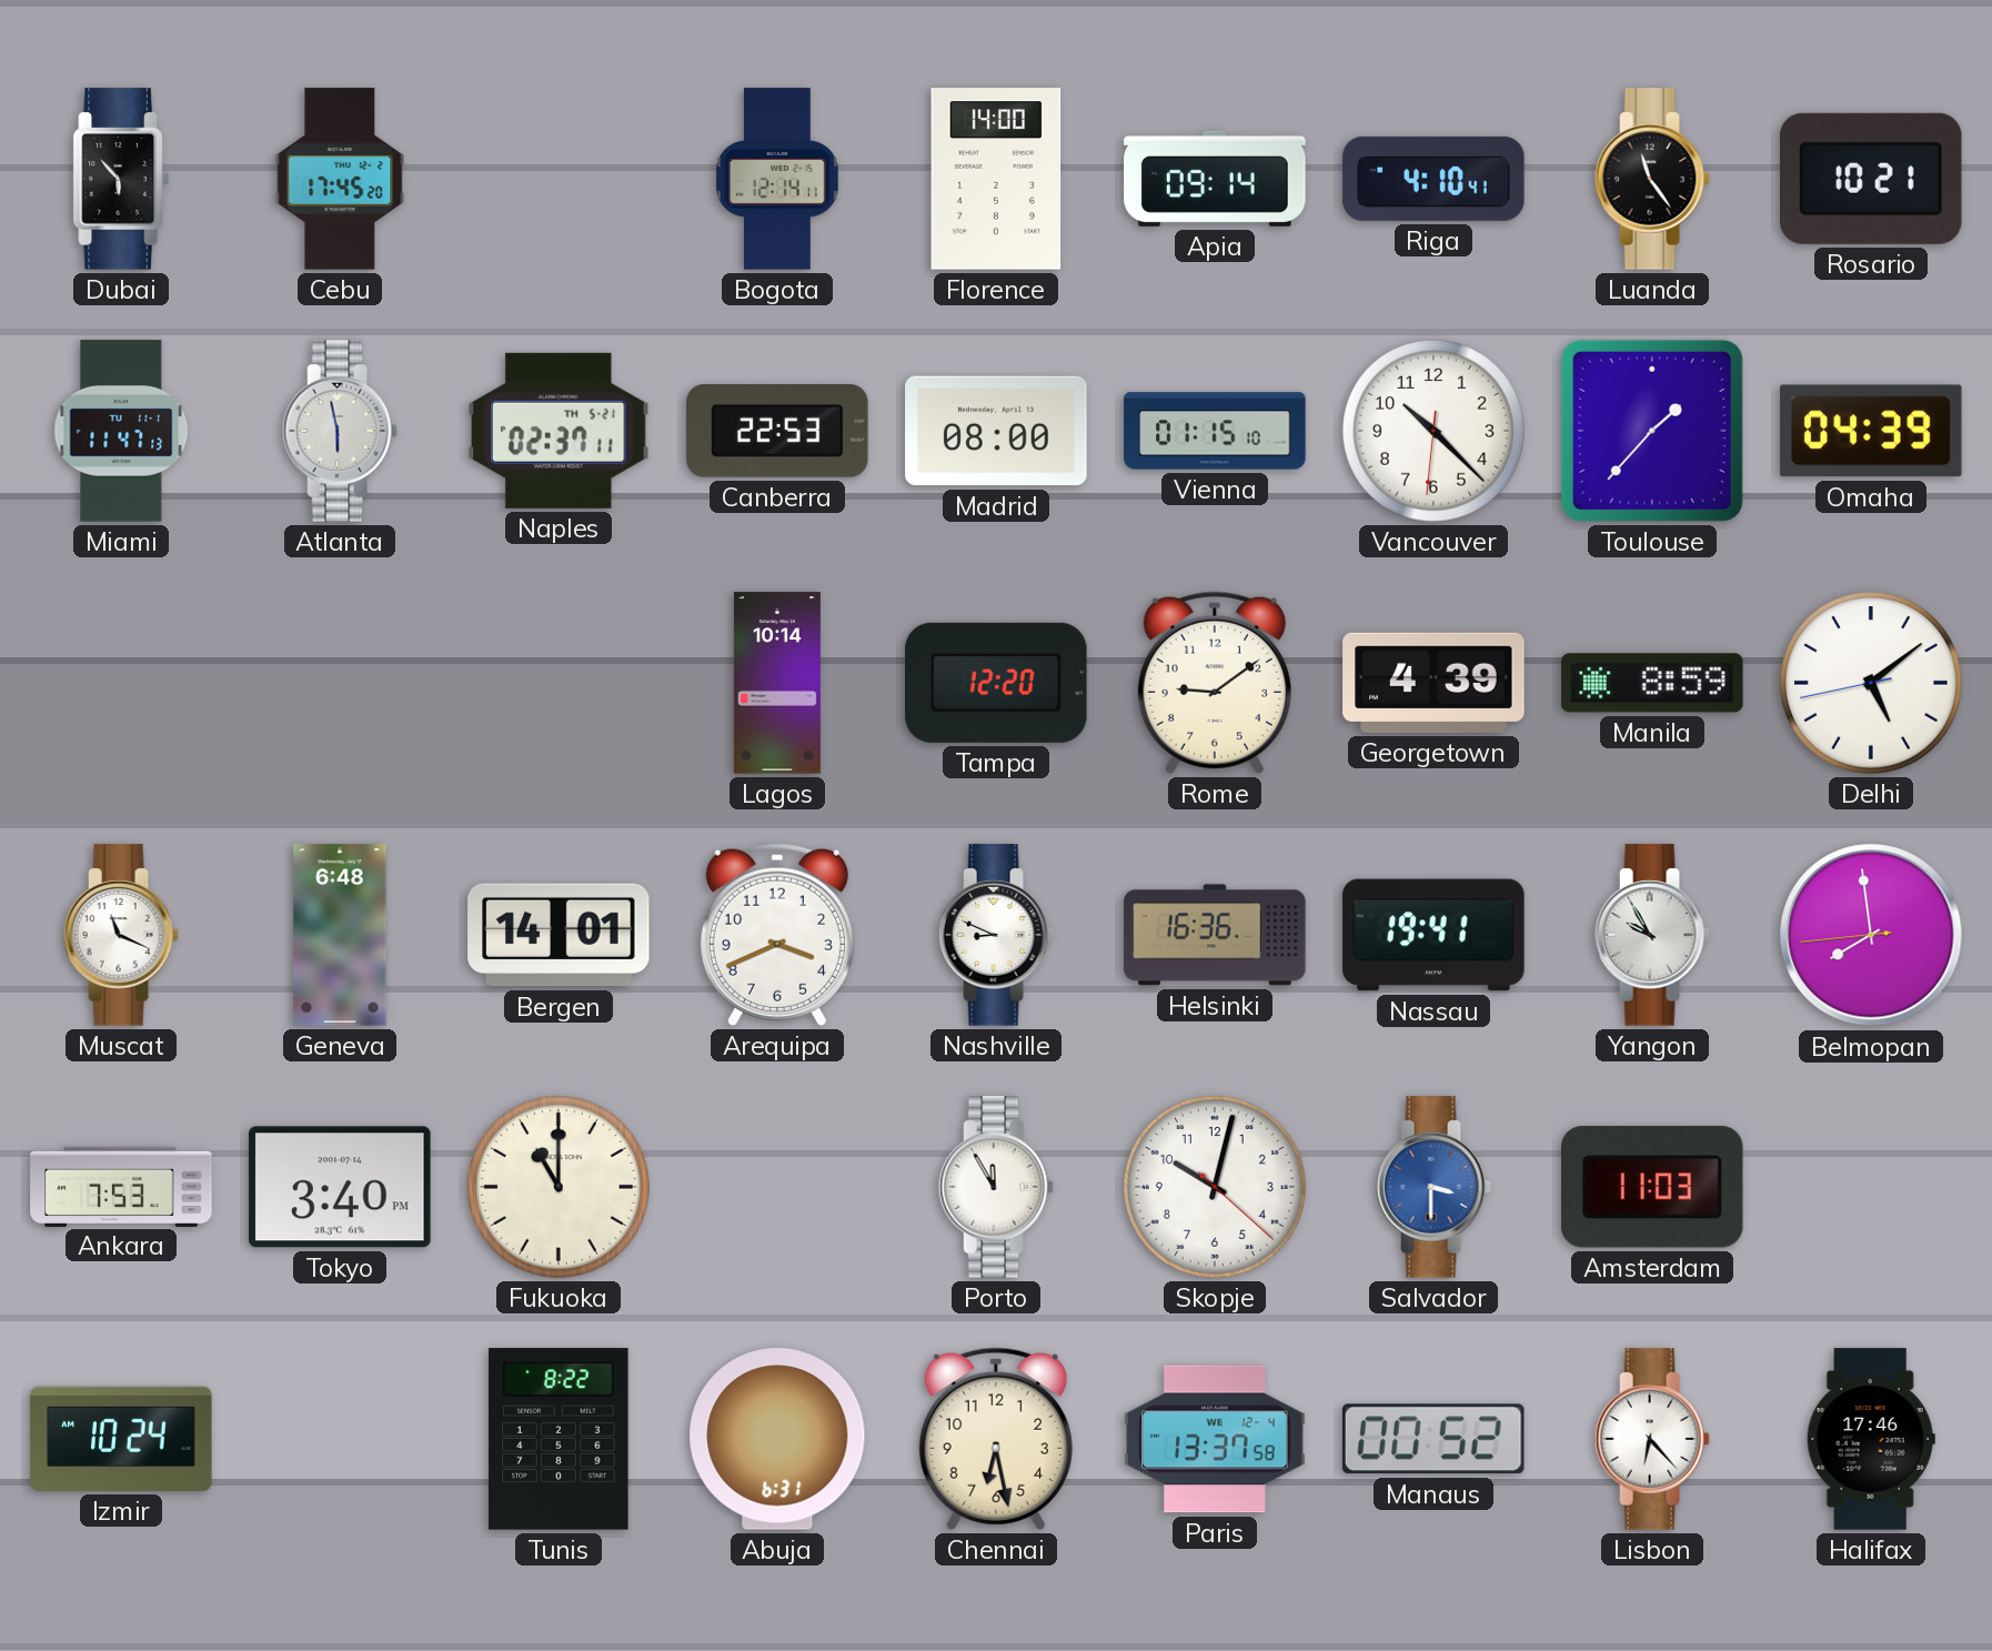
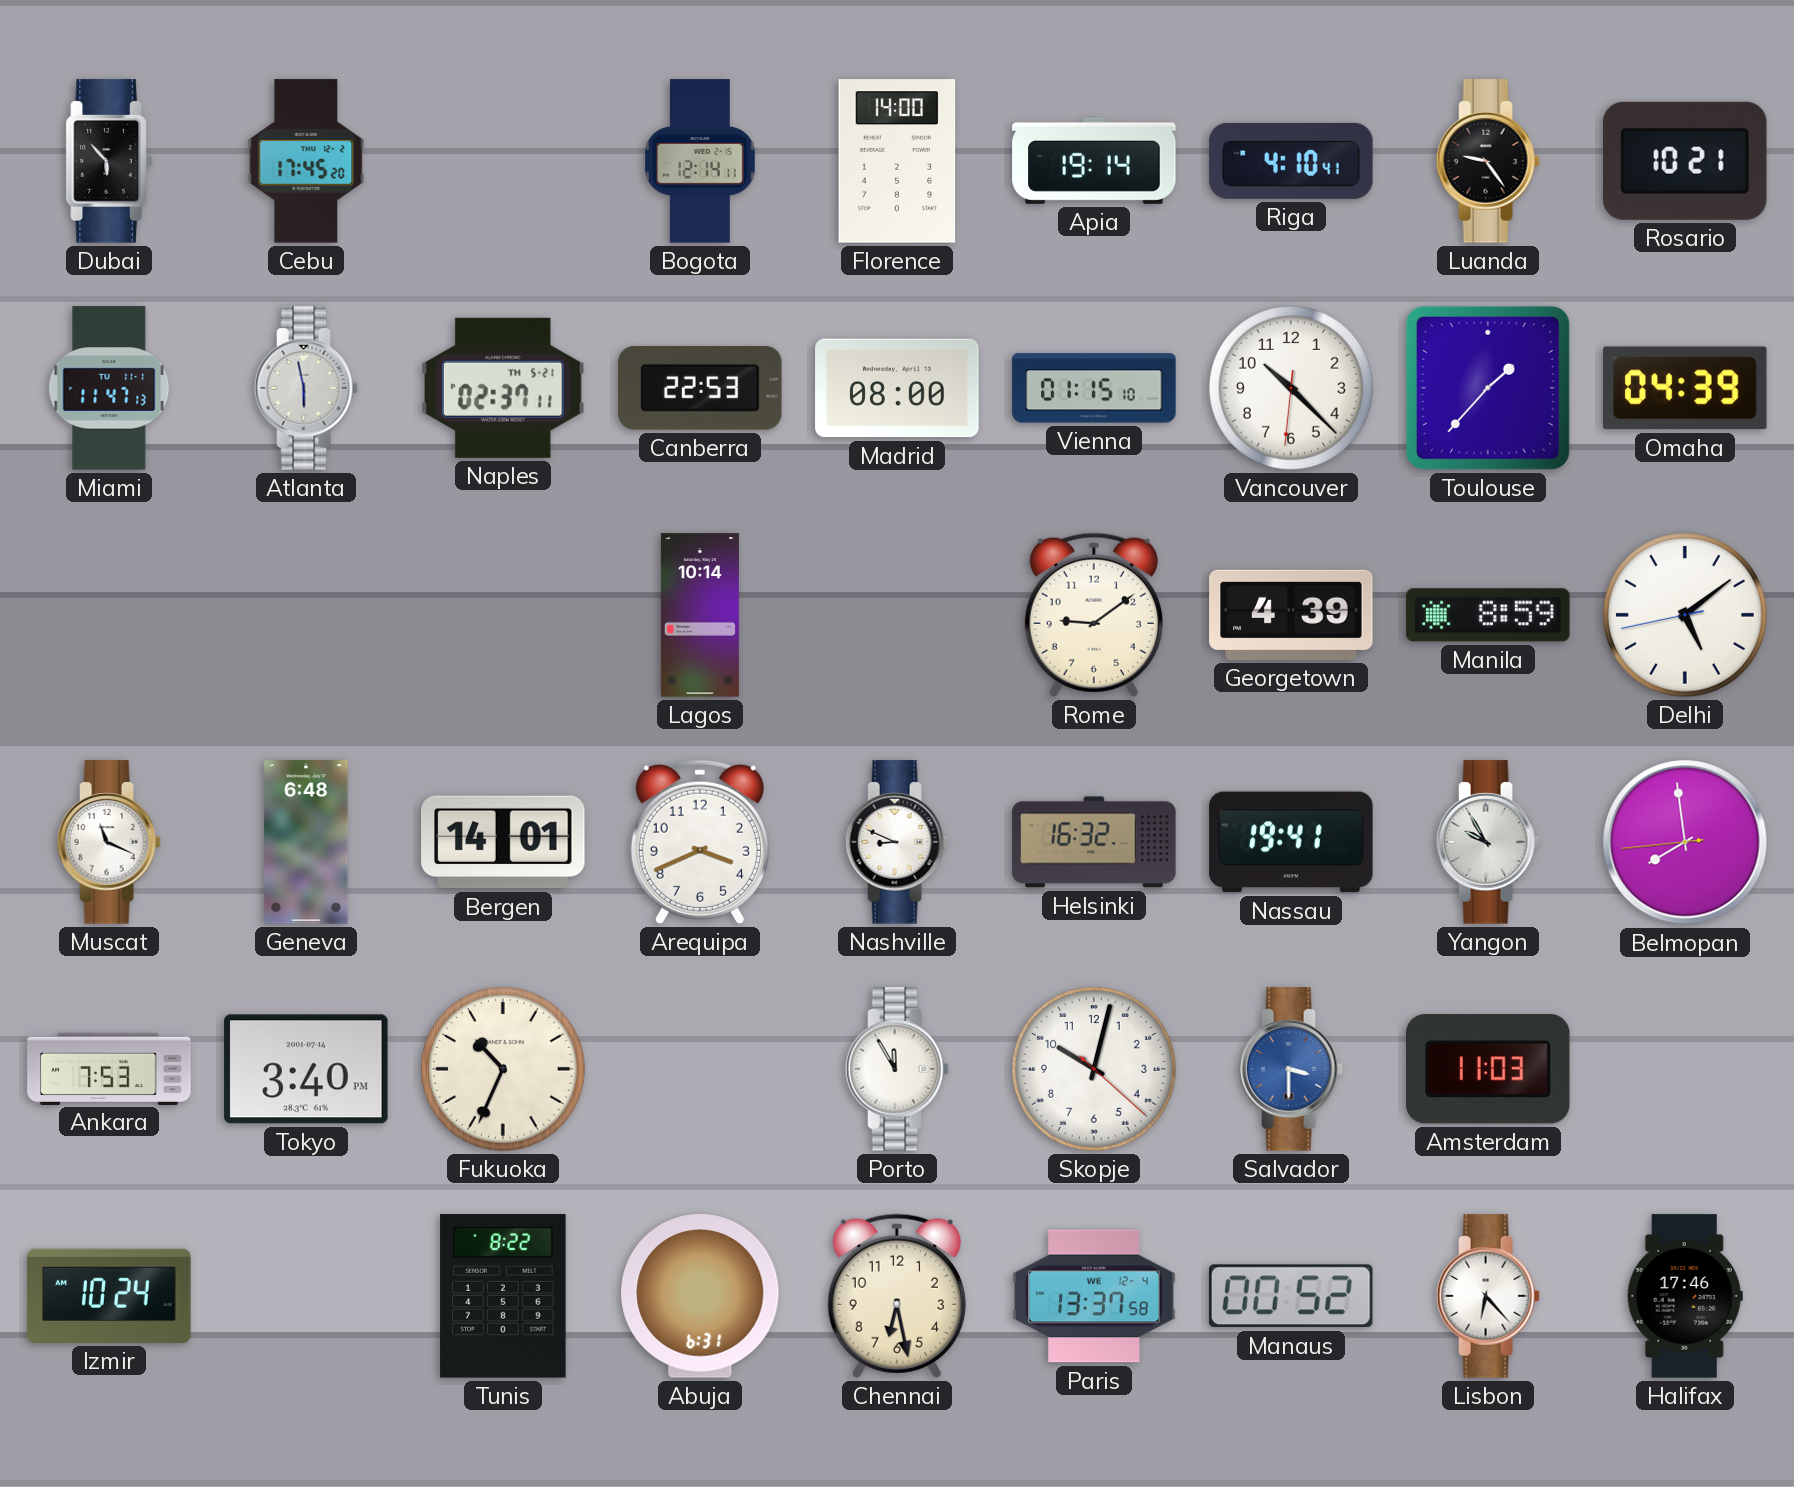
Apia: 09:14 -> 19:14
Luanda: 11:24 -> 9:24
Tampa: 12:20 -> none
Helsinki: 16:36 -> 16:32
Fukuoka: 11:00 -> 10:34
